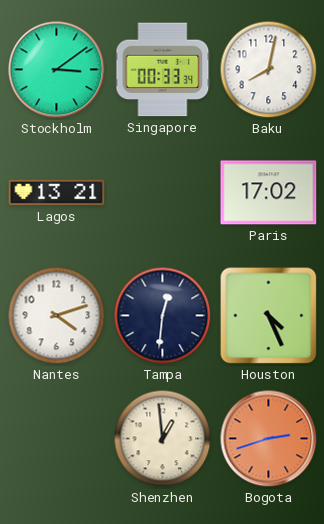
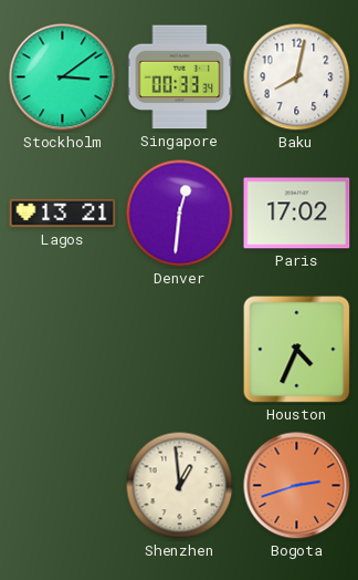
Denver: none -> 12:31
Nantes: 4:12 -> none
Tampa: 12:31 -> none
Houston: 4:26 -> 4:34
